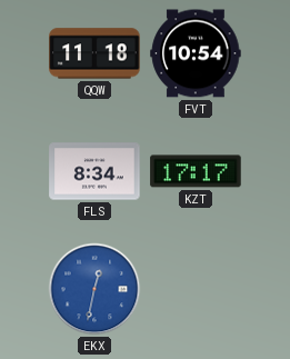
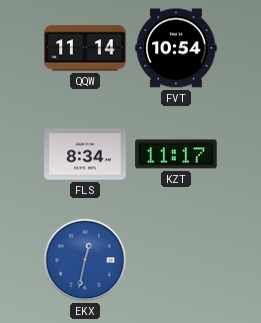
QQW: 11:18 -> 11:14
KZT: 17:17 -> 11:17
